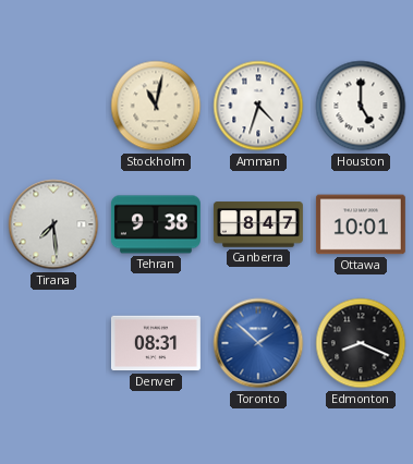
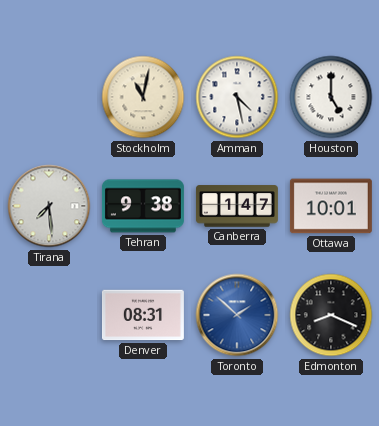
Amman: 4:33 -> 4:28
Canberra: 8:47 -> 1:47
